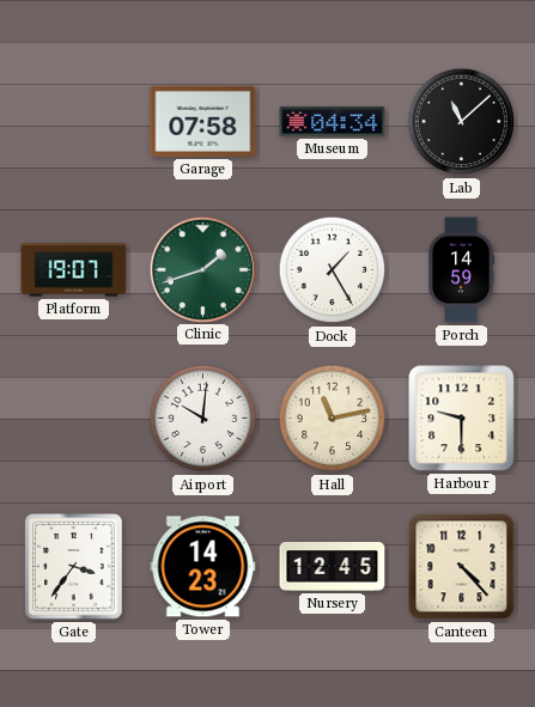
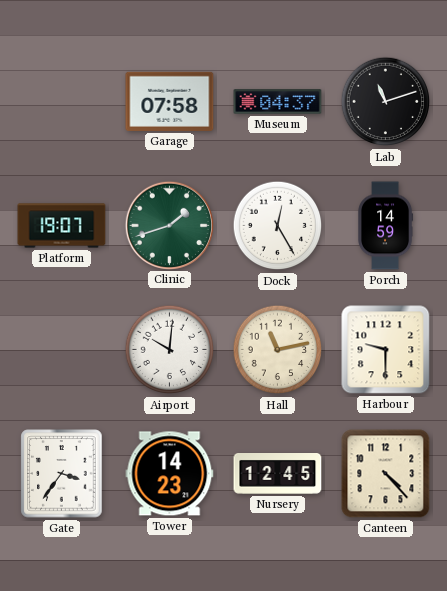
Museum: 04:34 -> 04:37
Lab: 11:08 -> 11:12
Dock: 1:25 -> 12:25
